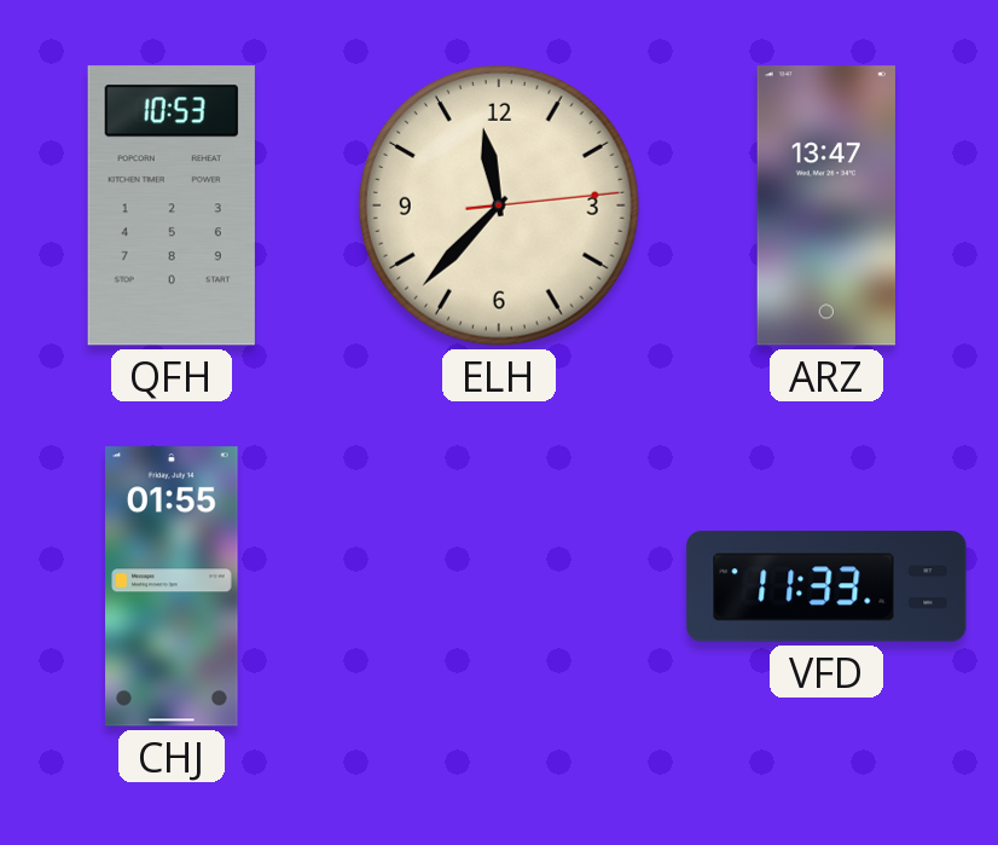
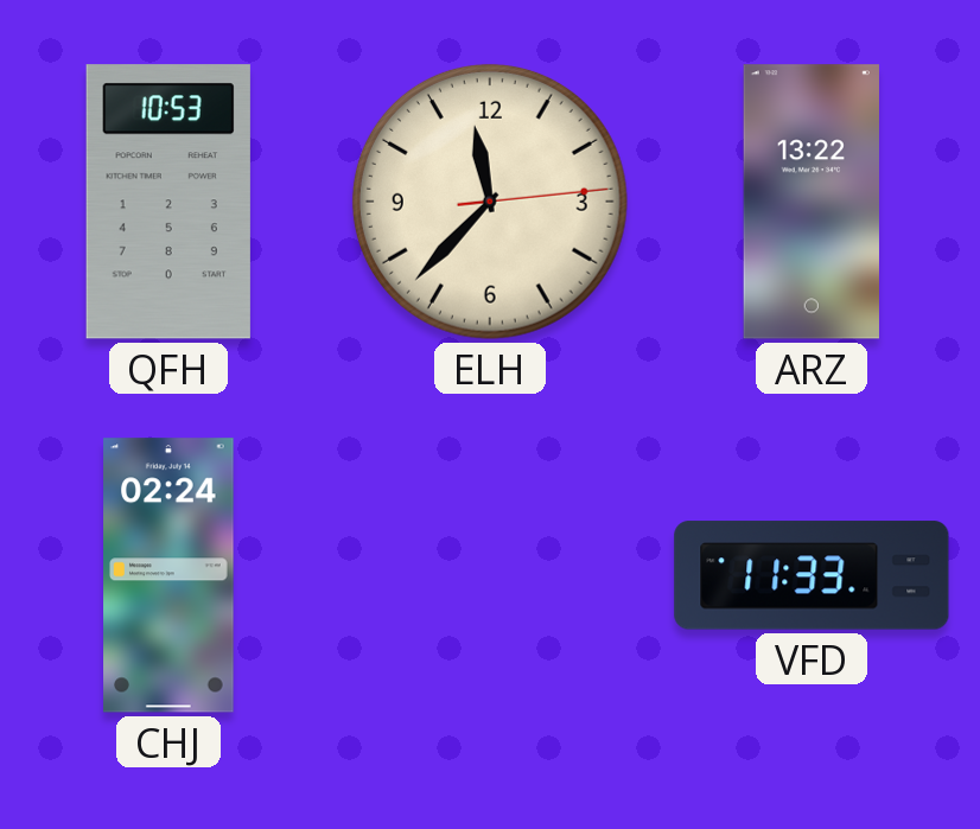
ARZ: 13:47 -> 13:22
CHJ: 01:55 -> 02:24
